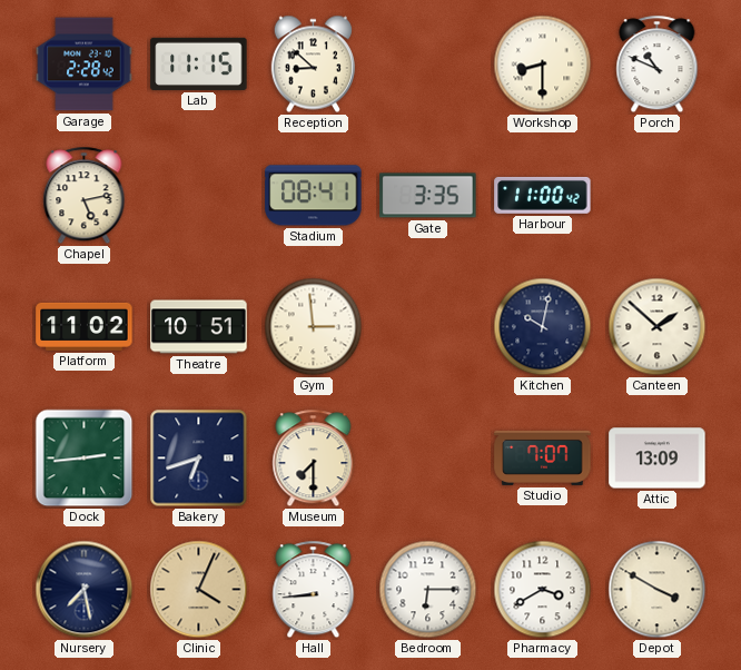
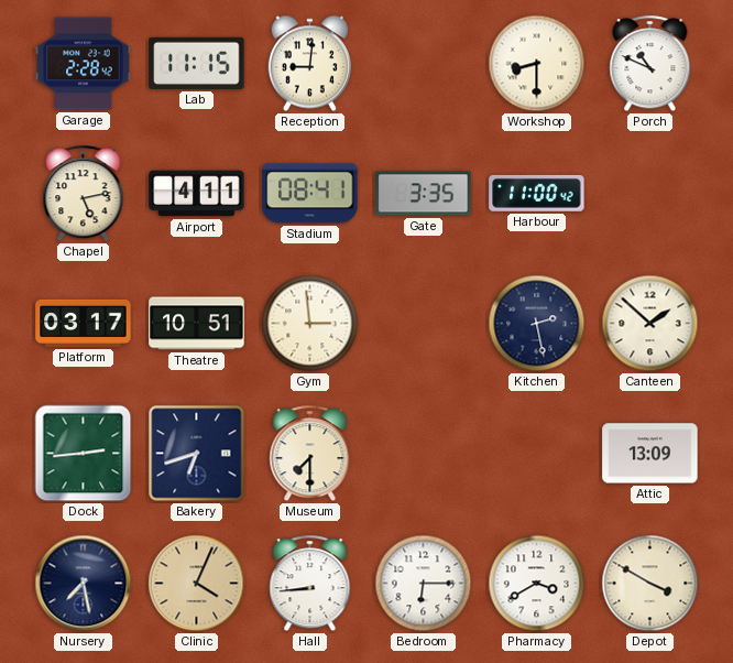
Reception: 8:52 -> 9:01
Airport: none -> 4:11
Platform: 11:02 -> 03:17
Kitchen: 10:02 -> 2:28
Studio: 7:07 -> none
